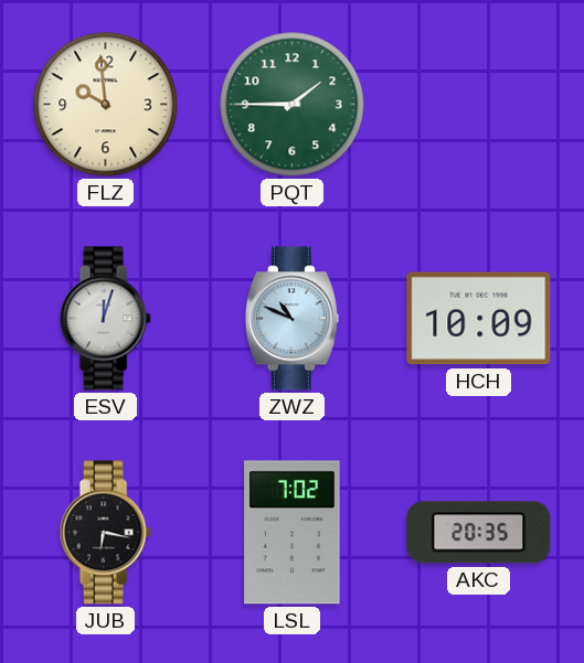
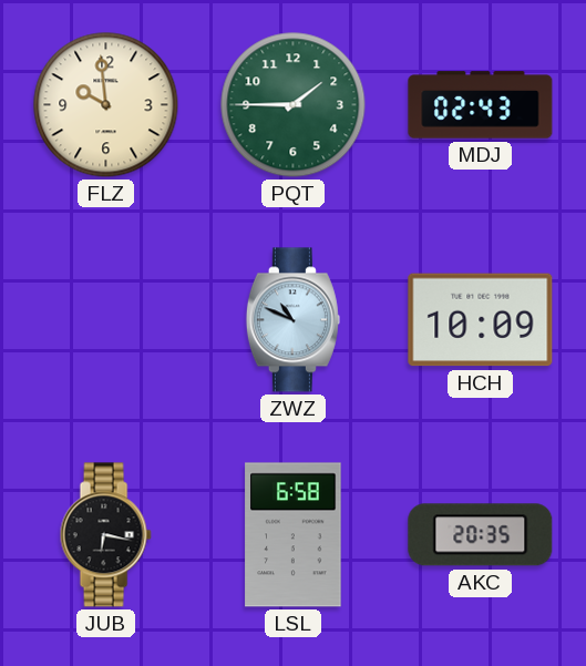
MDJ: none -> 02:43
ESV: 12:03 -> none
LSL: 7:02 -> 6:58
